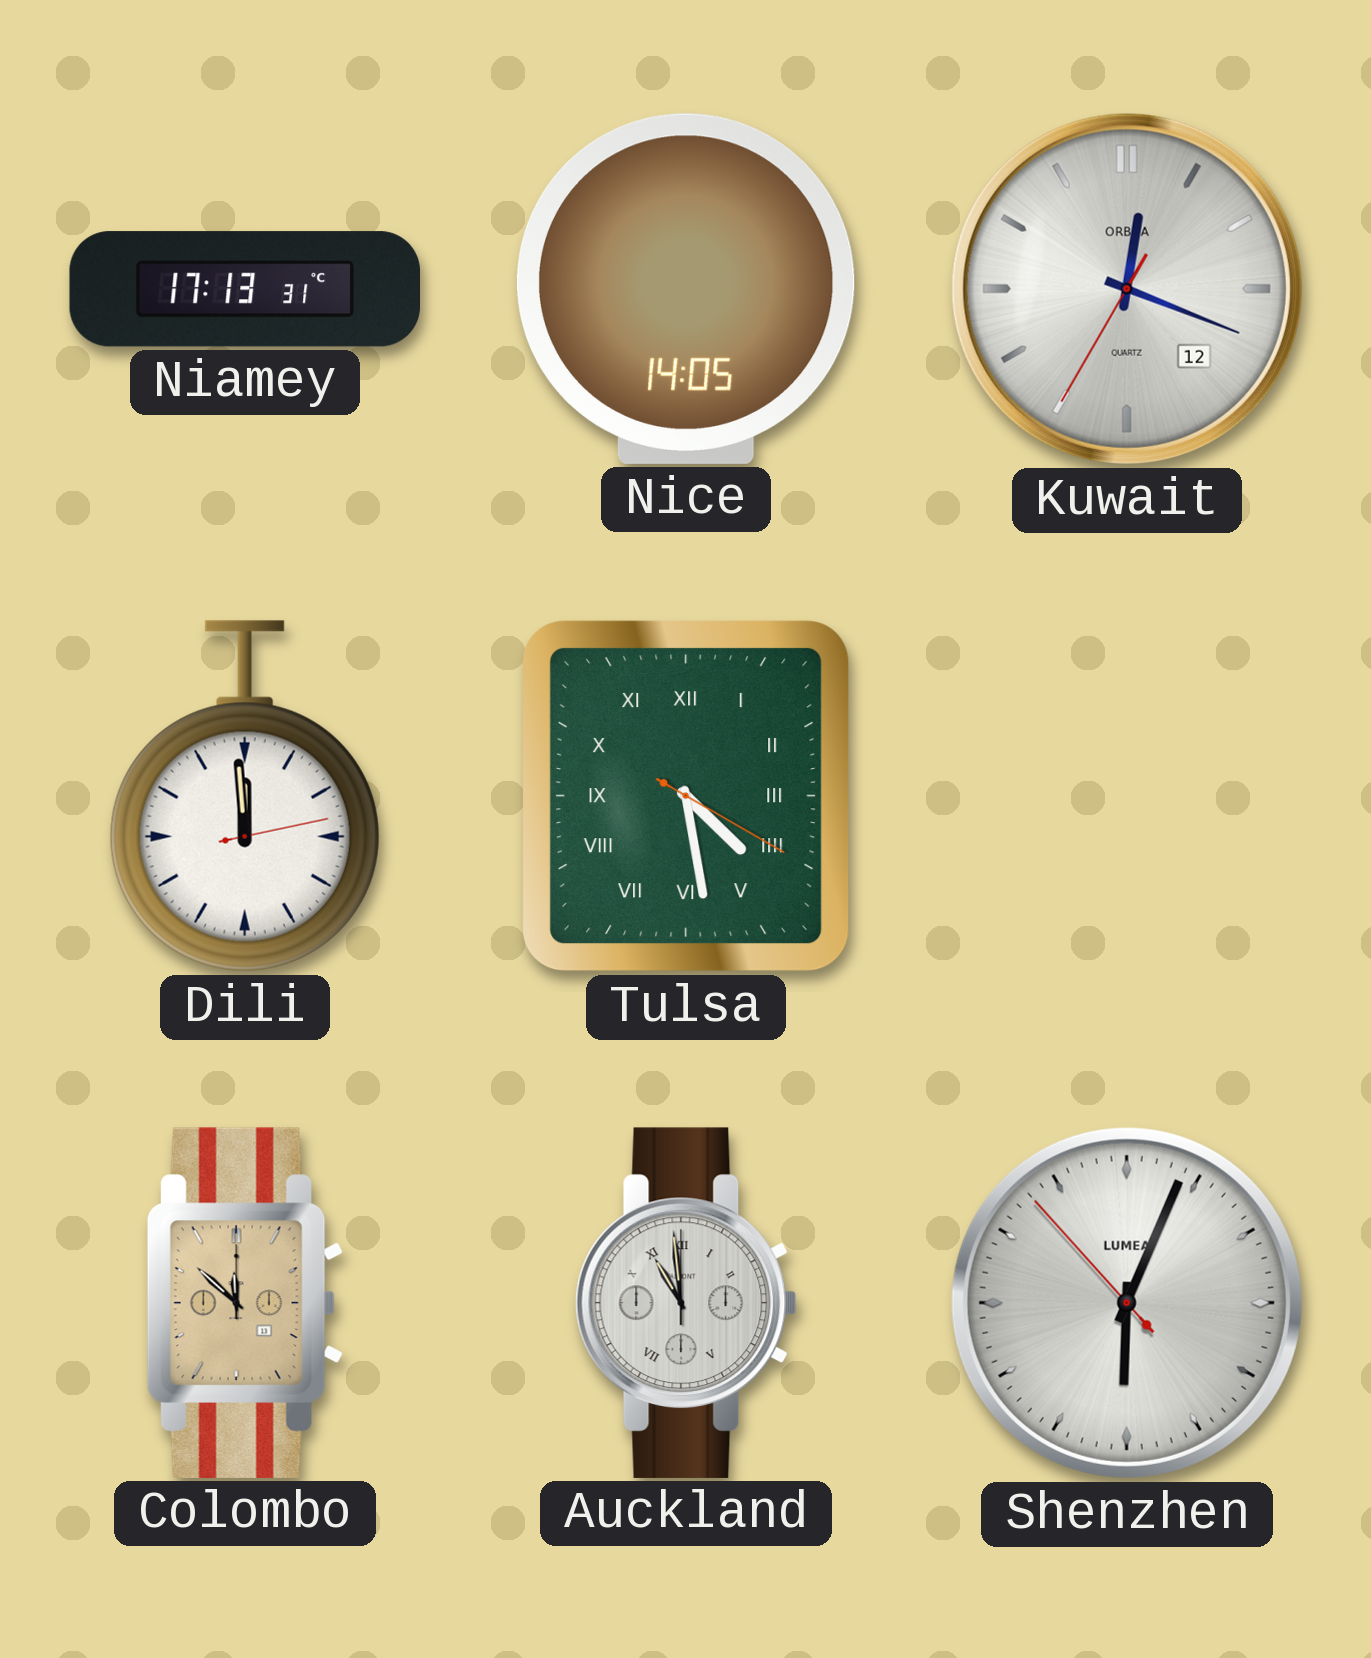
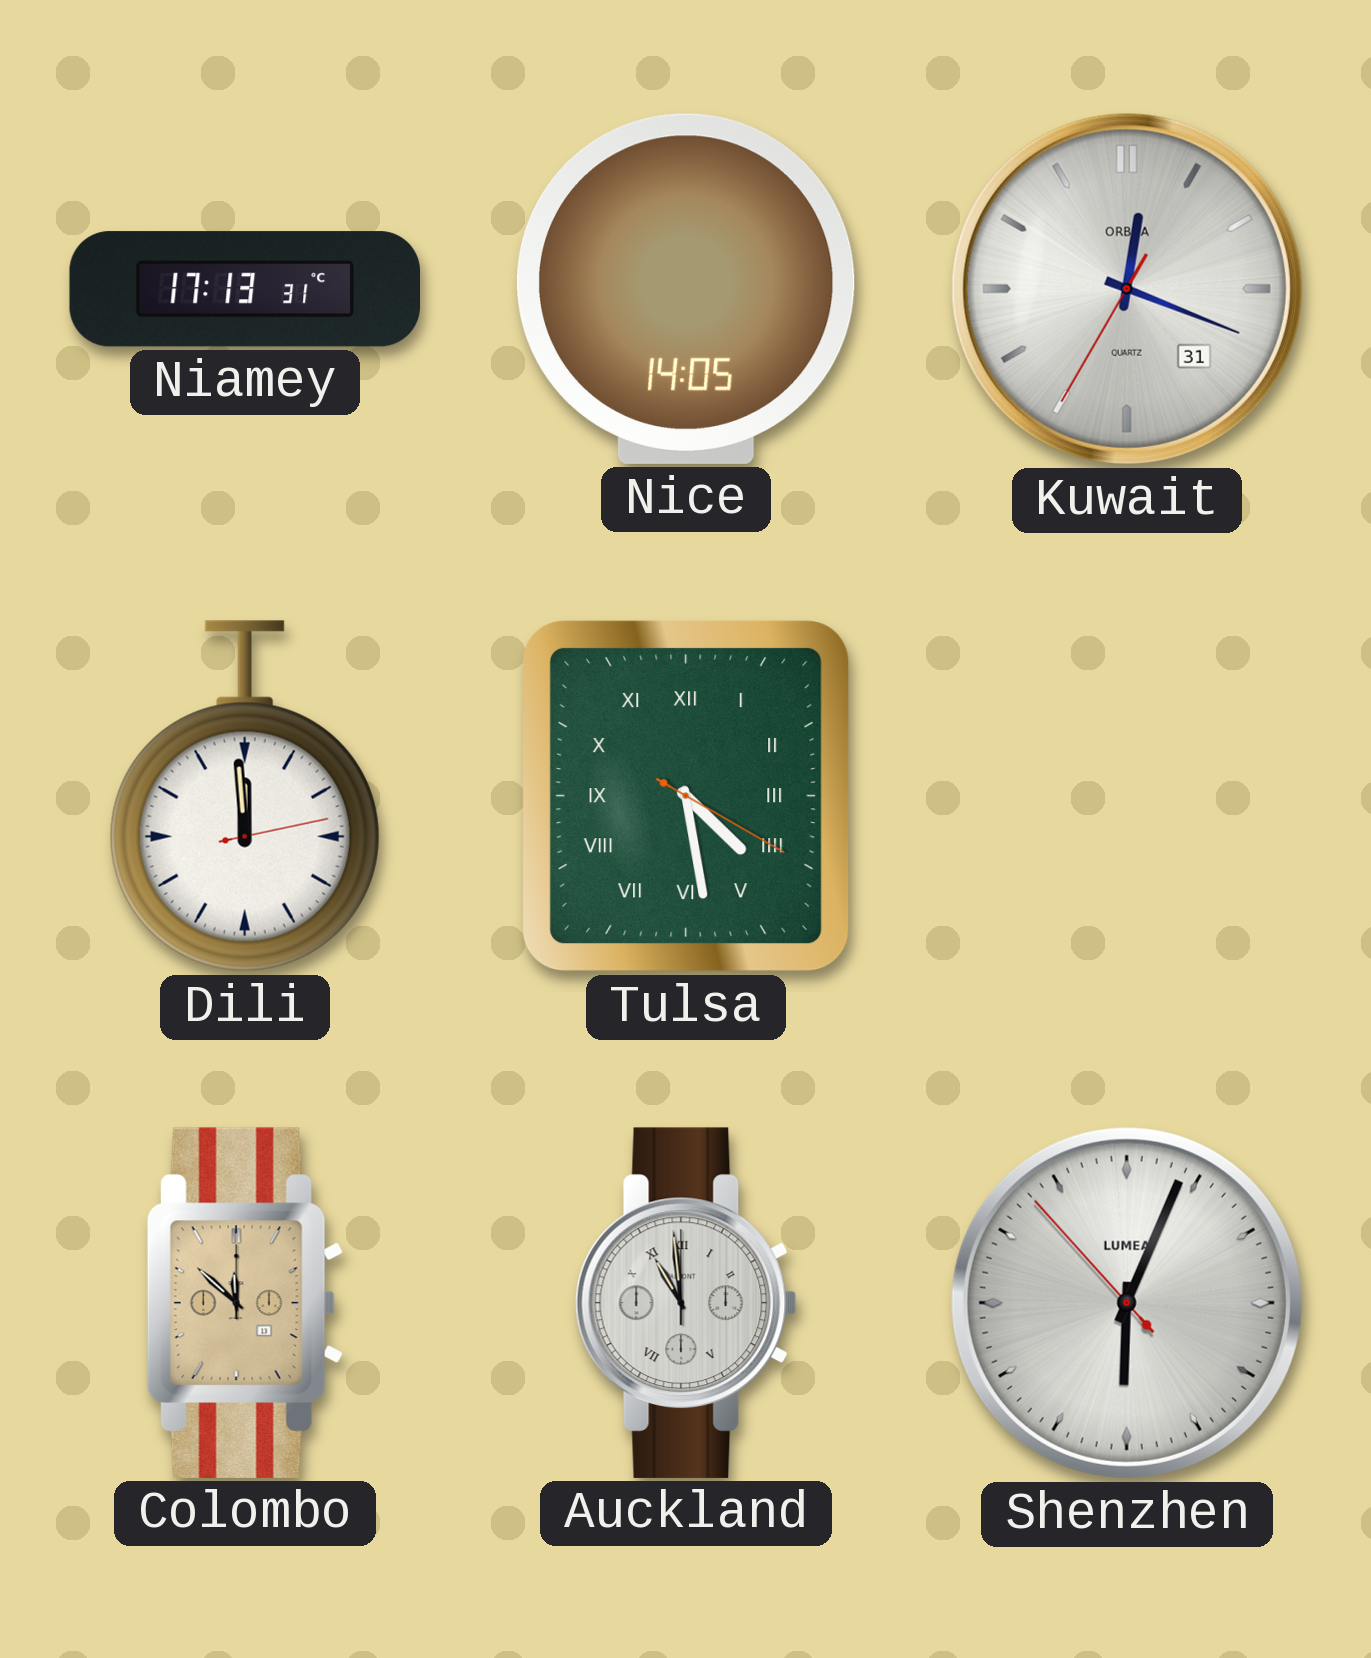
Kuwait date: 12 -> 31
